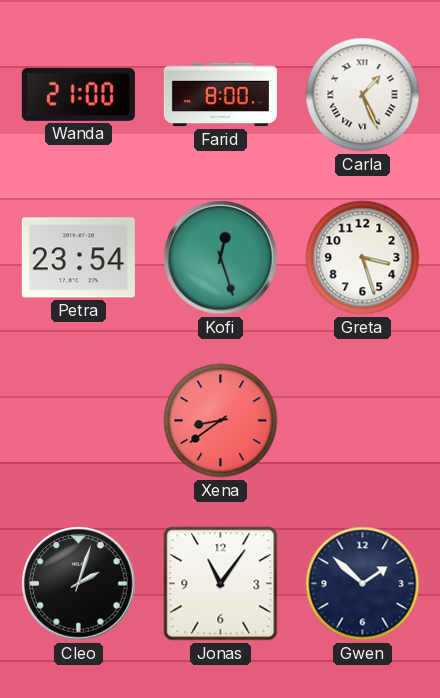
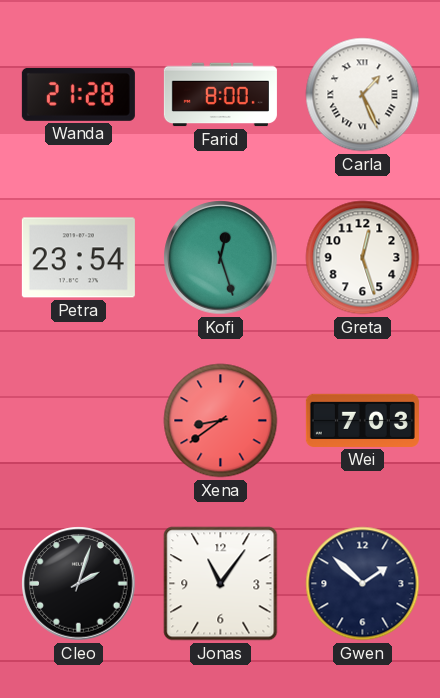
Wanda: 21:00 -> 21:28
Greta: 3:27 -> 12:27
Wei: none -> 7:03
